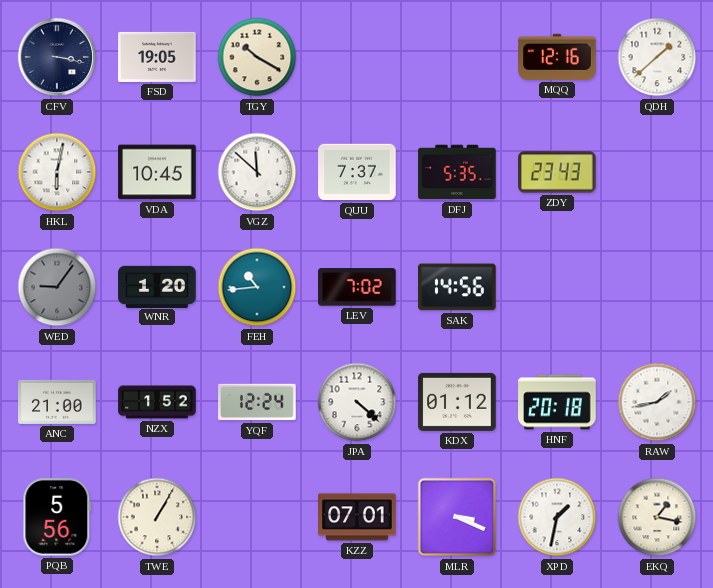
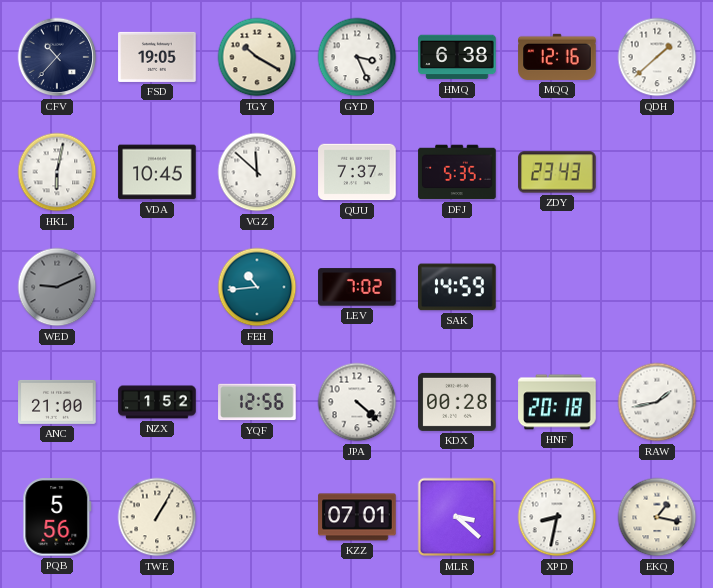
CFV: 3:17 -> 10:37
GYD: none -> 3:26
HMQ: none -> 6:38
WED: 9:06 -> 9:11
WNR: 1:20 -> none
SAK: 14:56 -> 14:59
YQF: 12:24 -> 12:56
KDX: 01:12 -> 00:28
MLR: 3:19 -> 3:22
XPD: 1:32 -> 8:32
